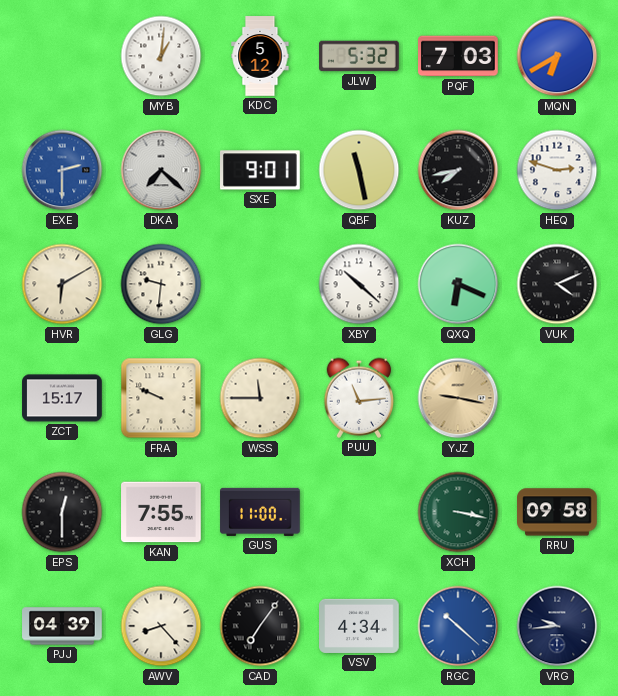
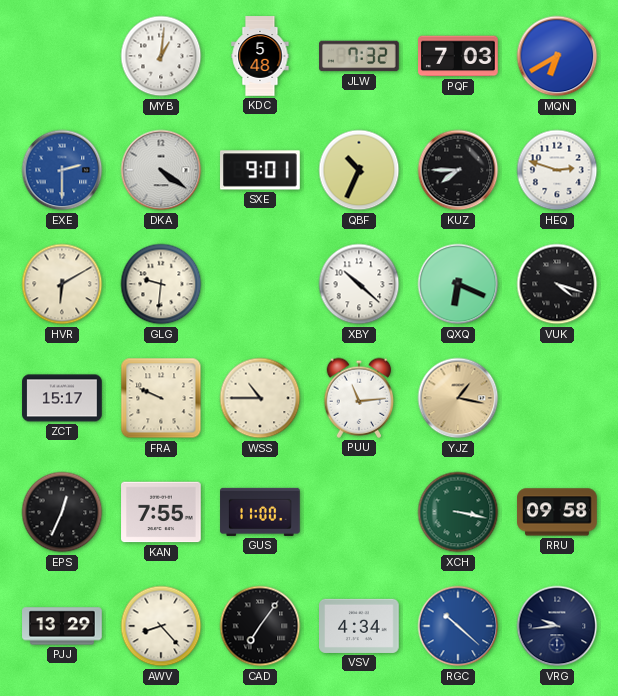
KDC: 5:12 -> 5:48
JLW: 5:32 -> 7:32
DKA: 7:22 -> 4:21
QBF: 11:28 -> 10:34
KUZ: 7:43 -> 7:45
VUK: 4:11 -> 4:18
WSS: 11:45 -> 10:45
YJZ: 9:17 -> 1:17
EPS: 12:30 -> 12:34
PJJ: 04:39 -> 13:29
